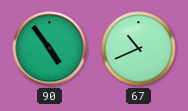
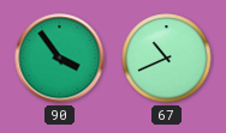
90: 4:54 -> 3:54
